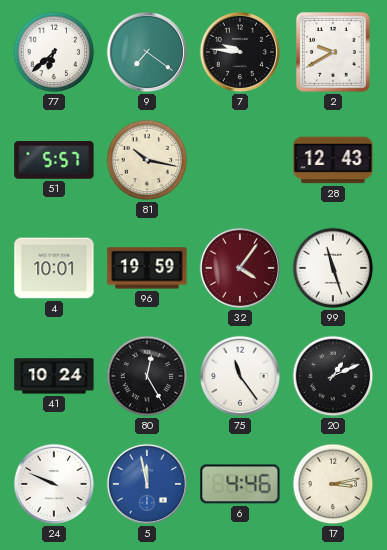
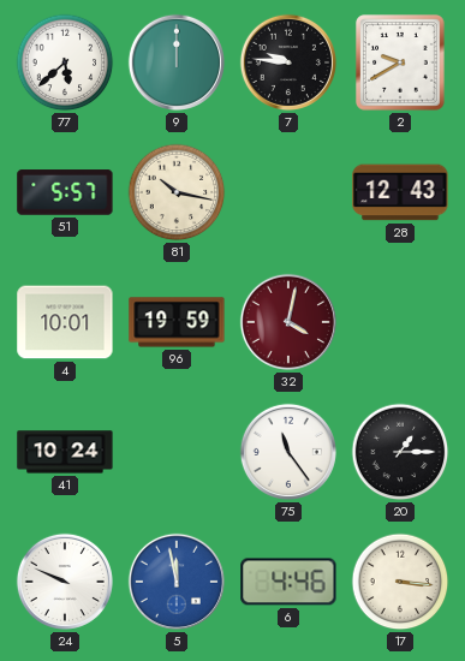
77: 6:38 -> 5:38
9: 7:21 -> 12:00
32: 4:06 -> 4:02
99: 11:27 -> none
80: 12:25 -> none
20: 1:11 -> 1:15
17: 3:13 -> 3:16
